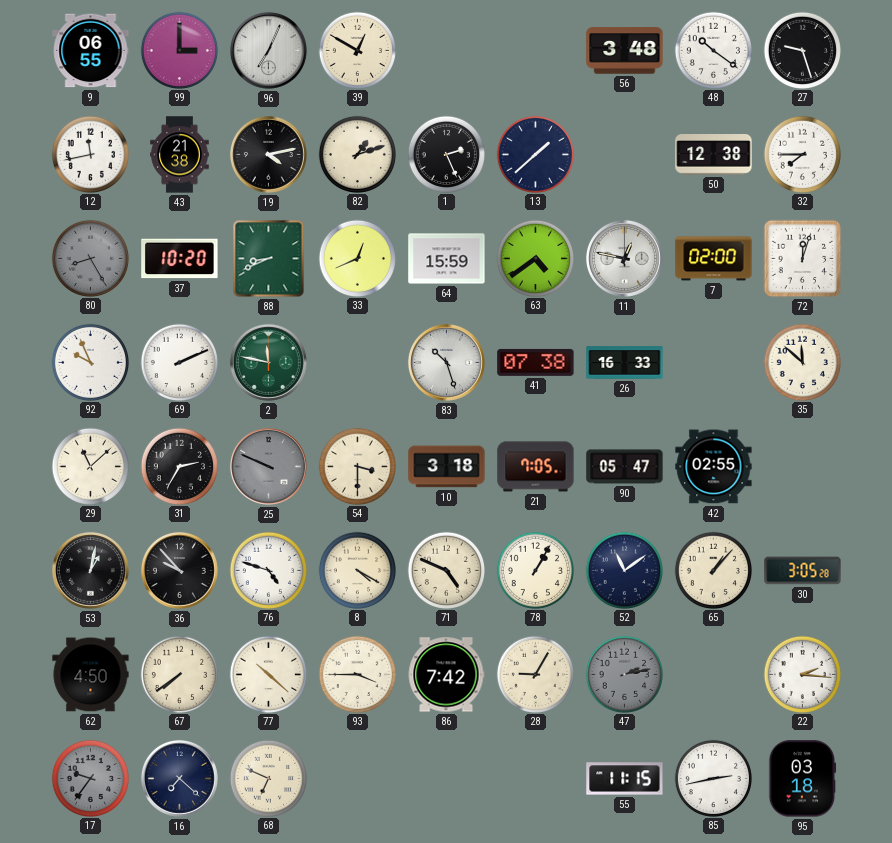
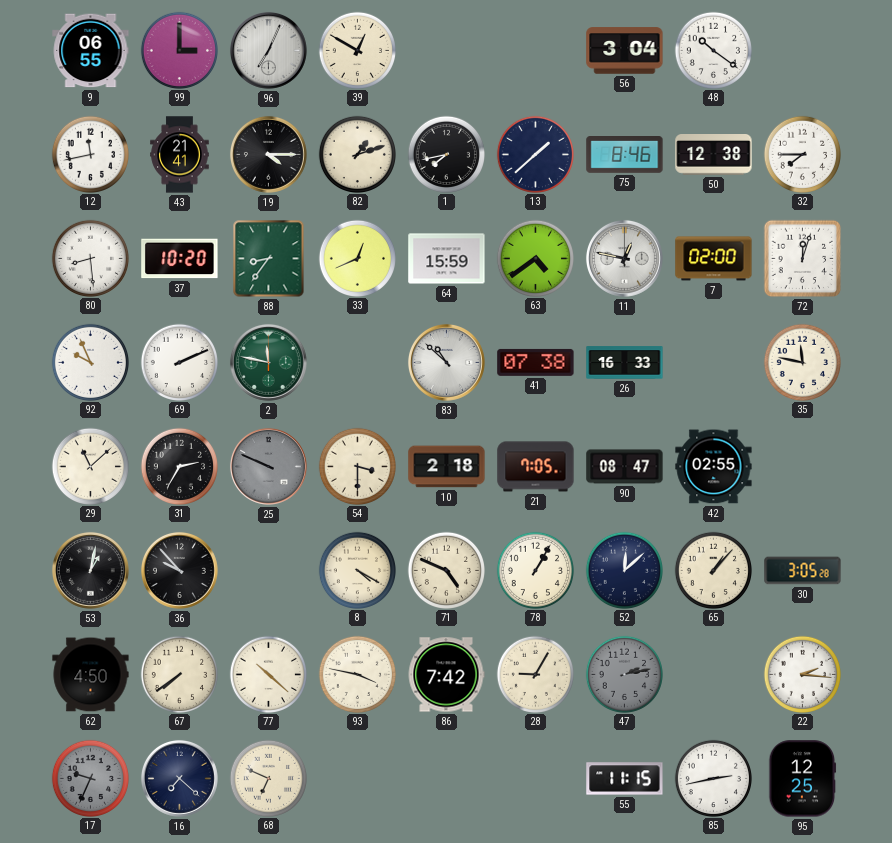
56: 3:48 -> 3:04
27: 9:27 -> none
43: 21:38 -> 21:41
19: 4:13 -> 4:15
1: 2:26 -> 7:43
75: none -> 8:46
80: 8:25 -> 8:29
80 dial: grey -> white
88: 8:41 -> 8:36
83: 10:27 -> 10:52
35: 11:52 -> 11:47
10: 3:18 -> 2:18
90: 05:47 -> 08:47
76: 4:48 -> none
52: 11:09 -> 12:08
93: 3:45 -> 3:47
17: 9:36 -> 9:34
95: 03:18 -> 12:25
